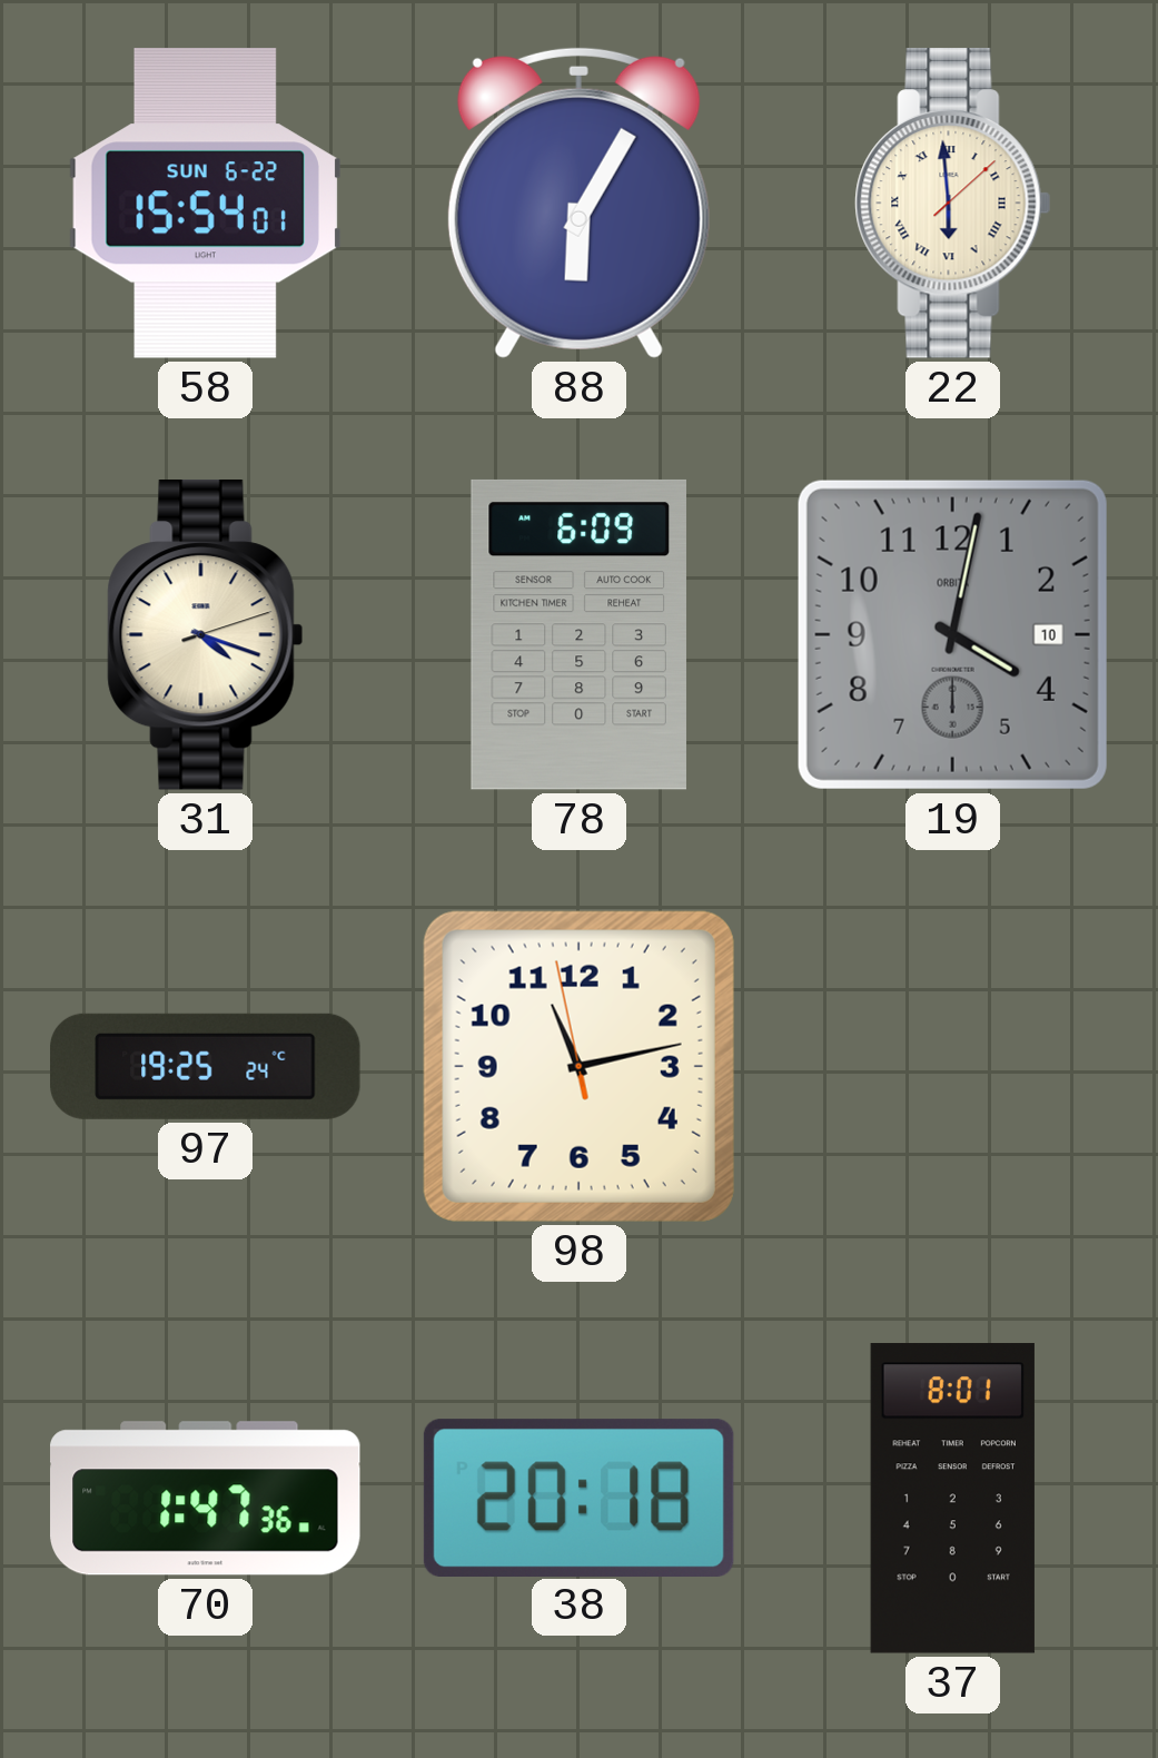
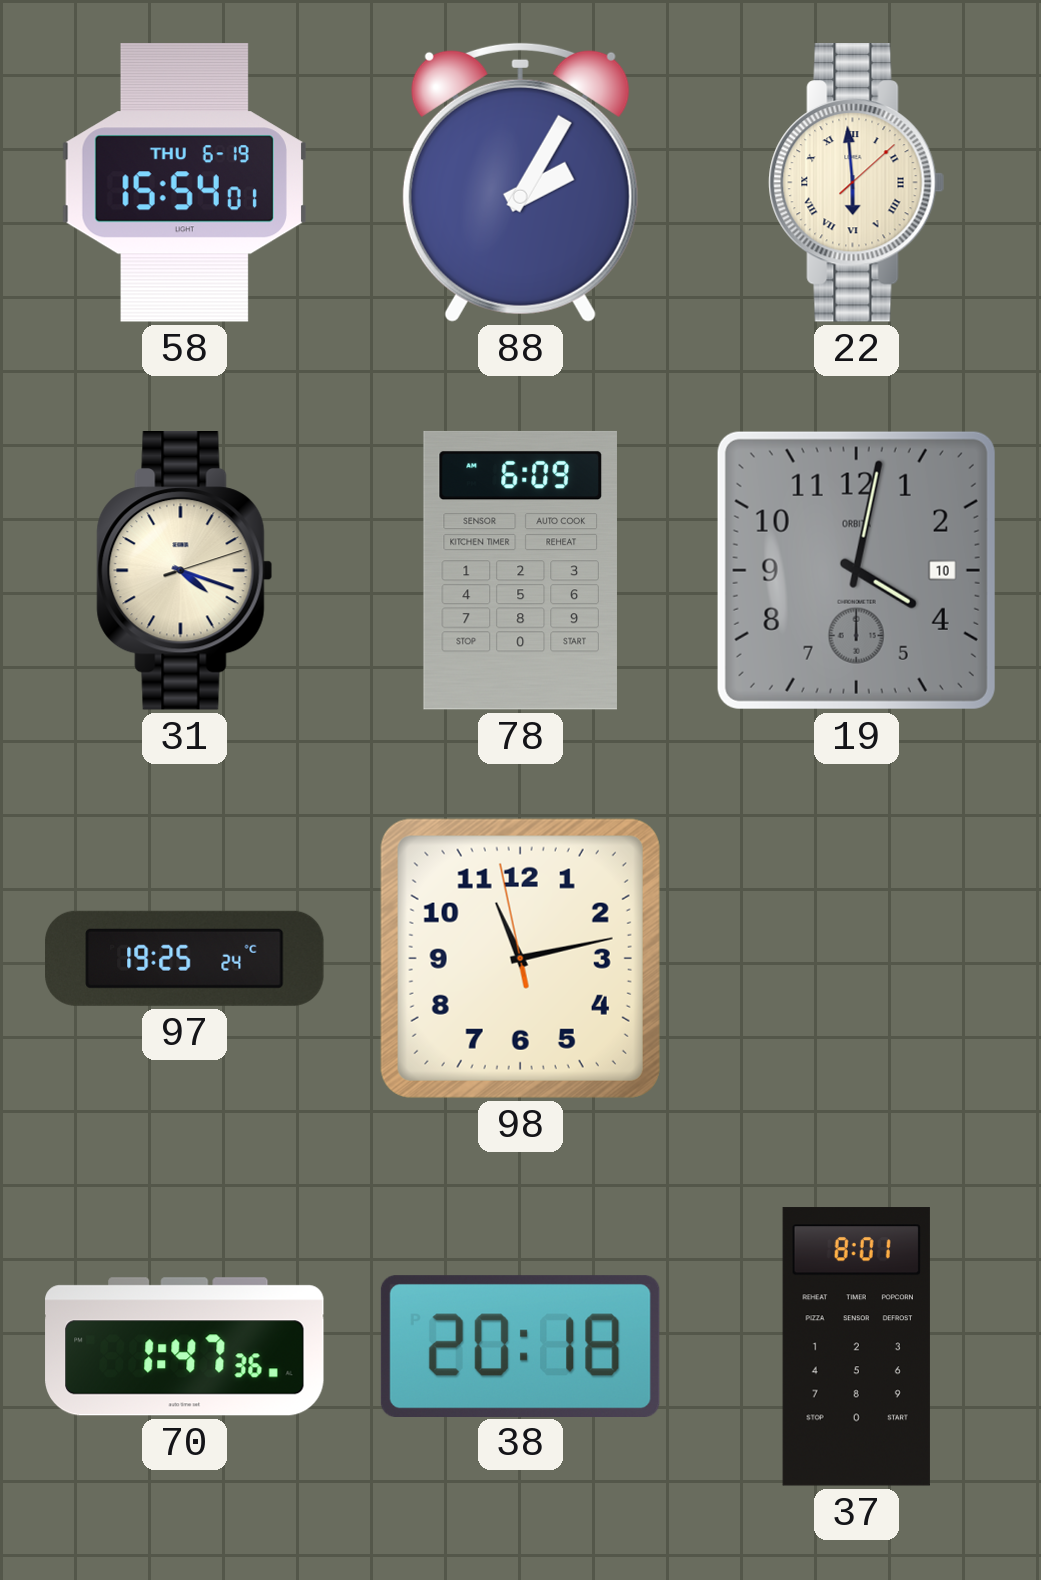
58 date: SUN 6-22 -> THU 6-19
88: 6:05 -> 2:05
